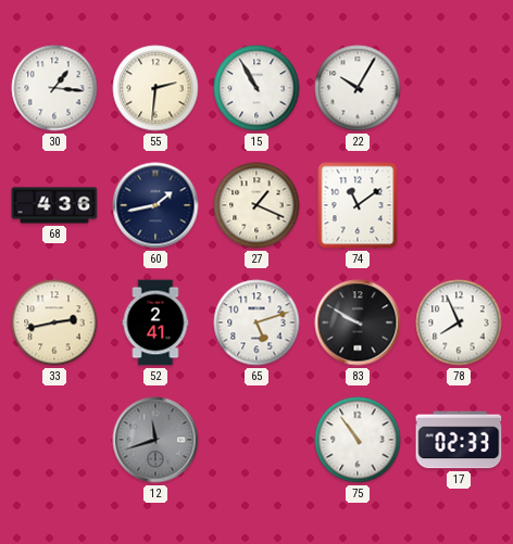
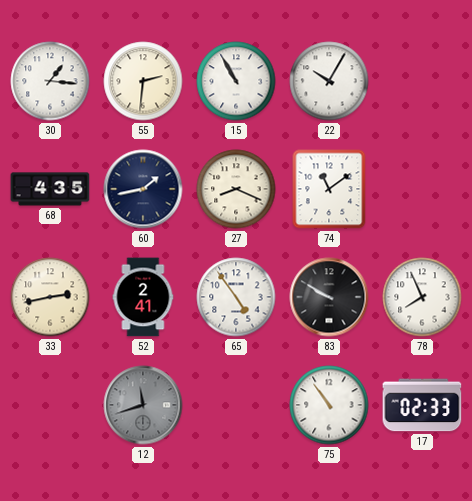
68: 4:36 -> 4:35
27: 1:19 -> 8:19
65: 5:12 -> 4:54
